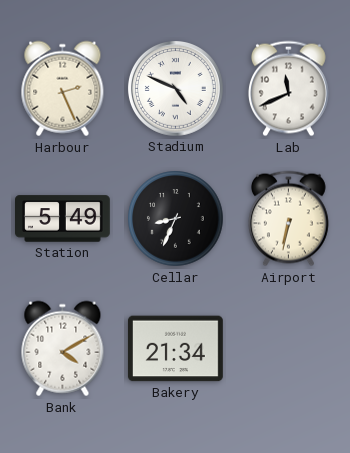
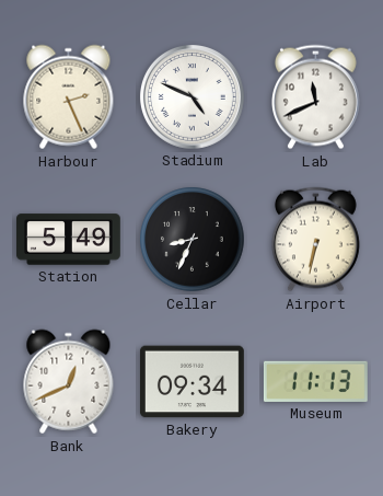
Bank: 4:10 -> 12:41
Bakery: 21:34 -> 09:34
Museum: none -> 11:13
